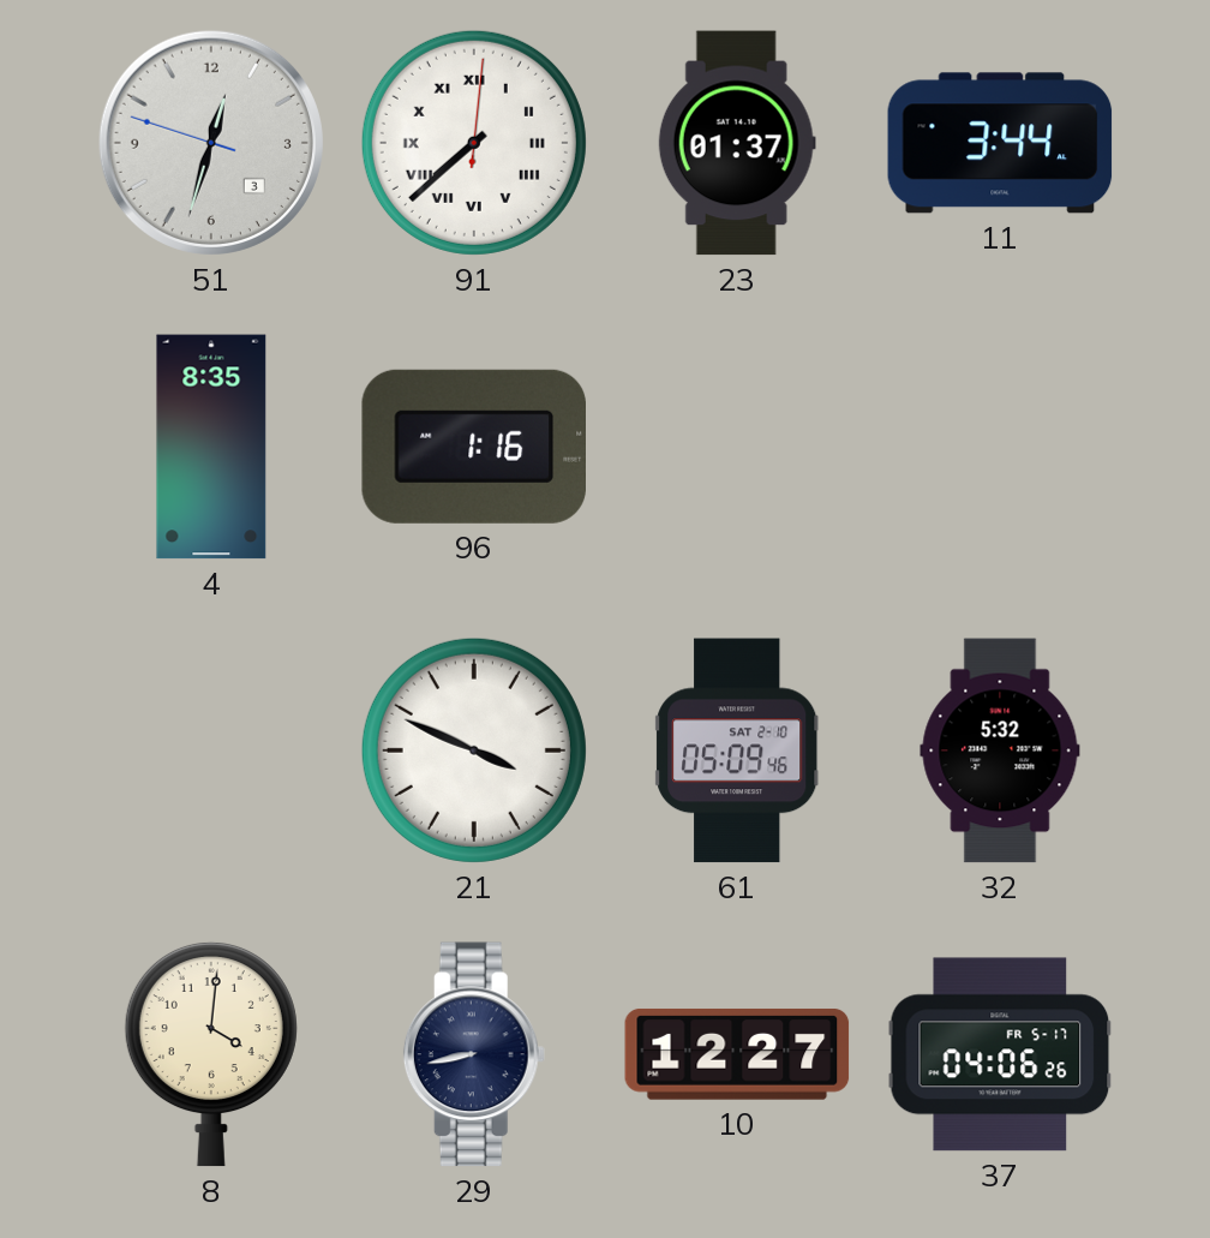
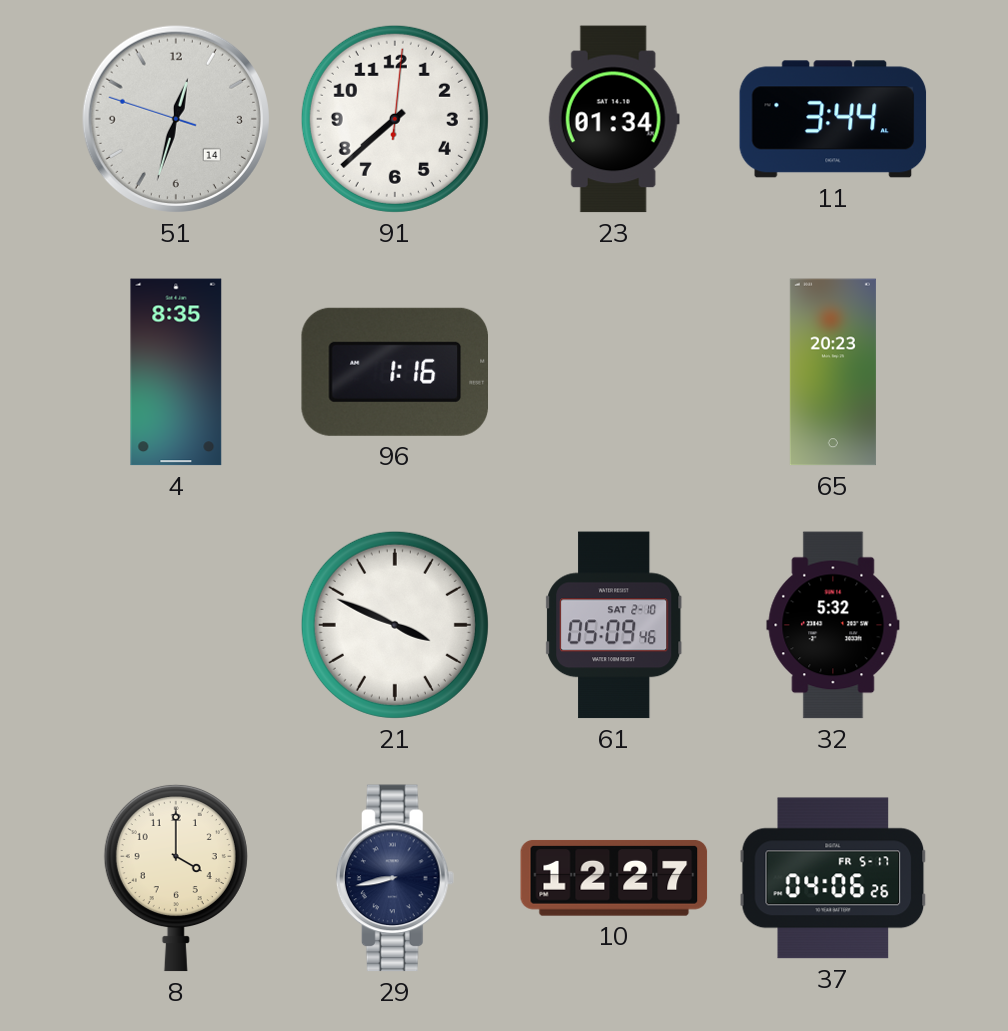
51 date: 3 -> 14
91 numerals: Roman -> Arabic
23: 01:37 -> 01:34
65: none -> 20:23
8: 4:01 -> 4:00
